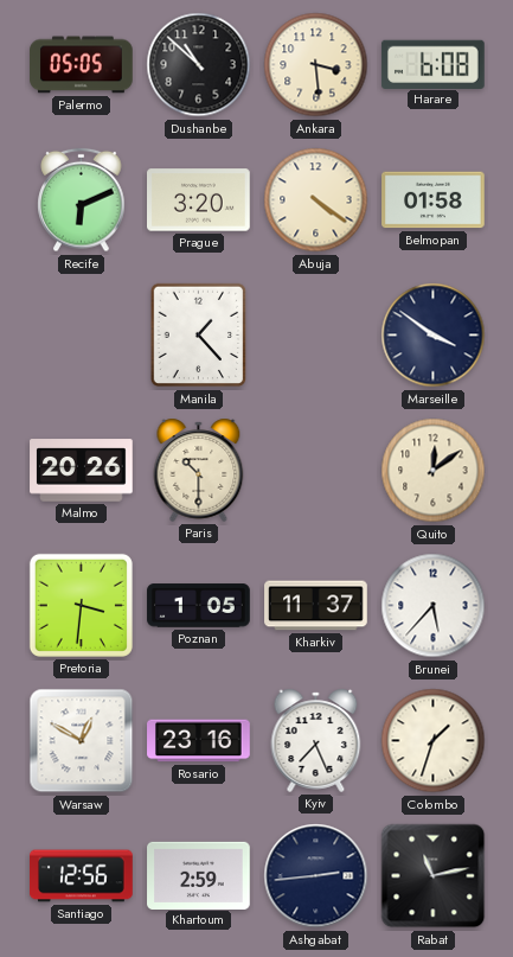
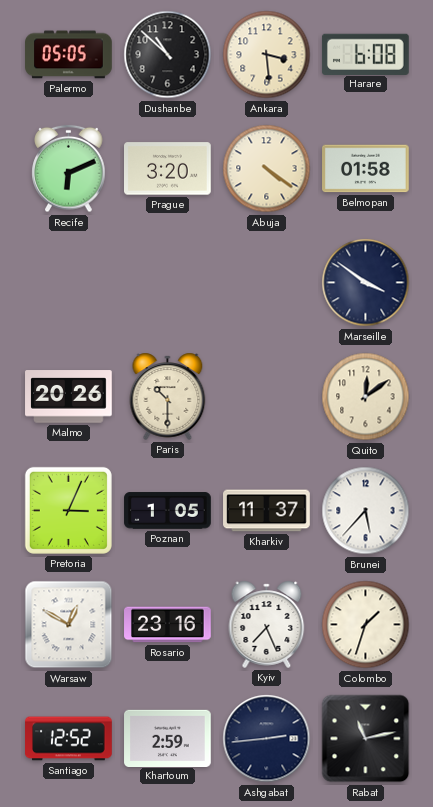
Manila: 1:23 -> none
Pretoria: 3:31 -> 3:04
Santiago: 12:56 -> 12:52
